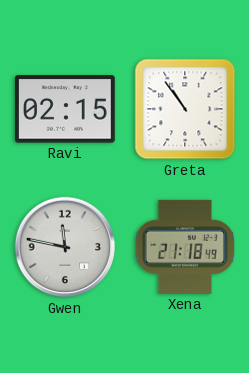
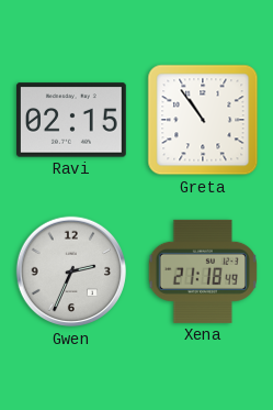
Gwen: 11:47 -> 2:34
